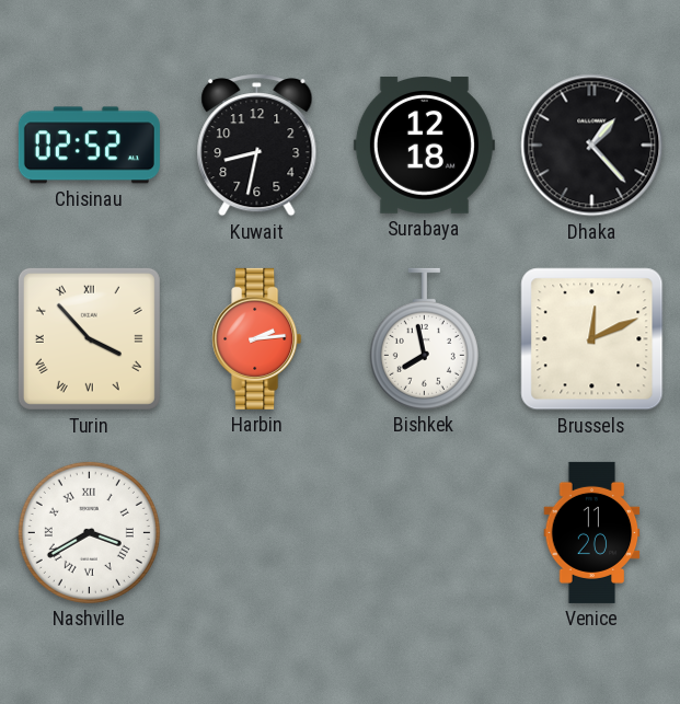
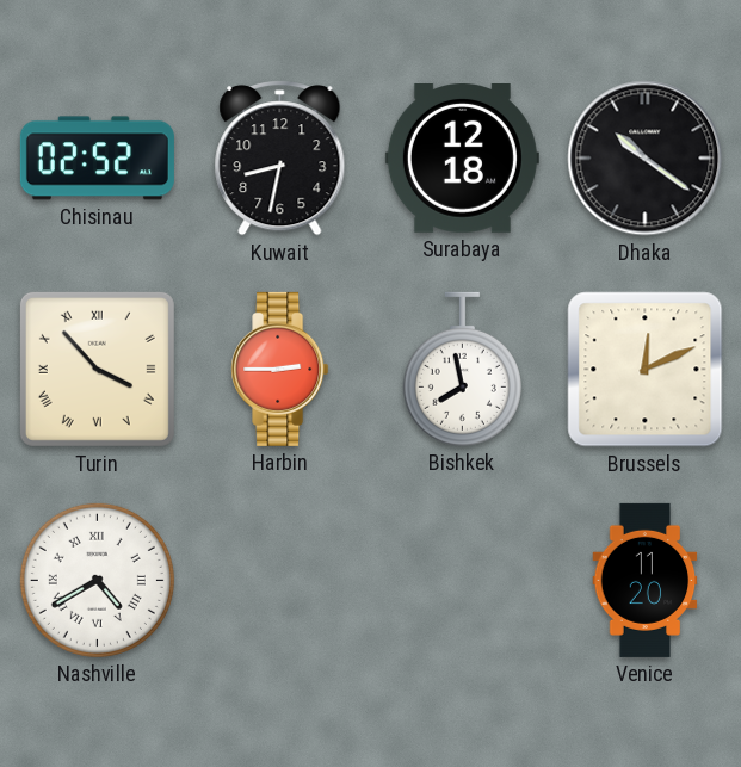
Dhaka: 1:23 -> 10:21
Harbin: 2:14 -> 2:45
Nashville: 3:40 -> 4:40
